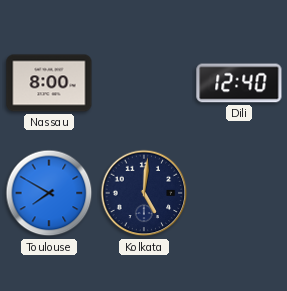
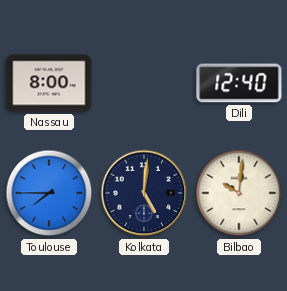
Toulouse: 7:50 -> 7:45
Bilbao: none -> 10:01
